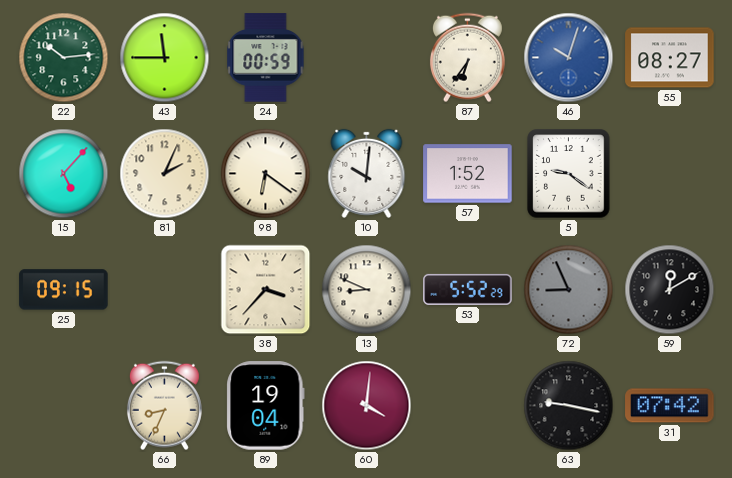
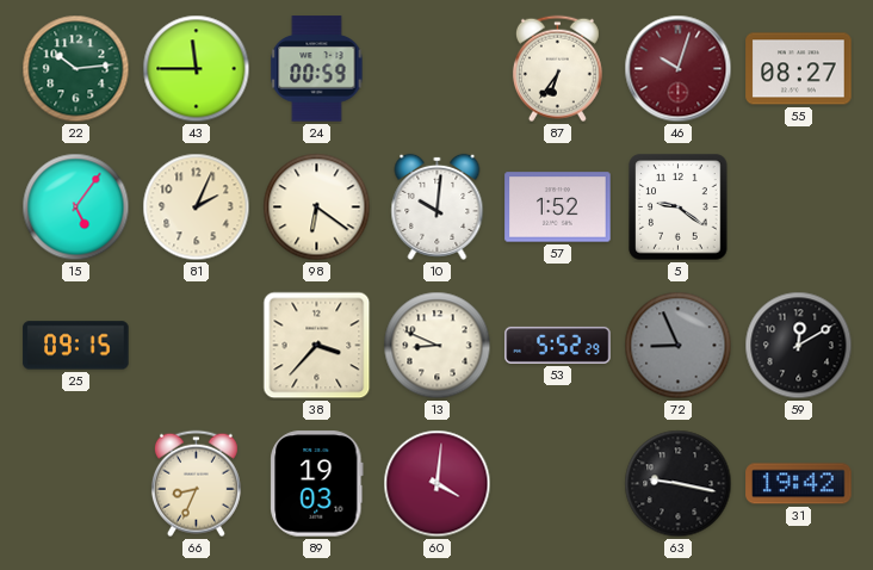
46 dial: blue -> burgundy
15: 5:07 -> 5:06
89: 19:04 -> 19:03
31: 07:42 -> 19:42
